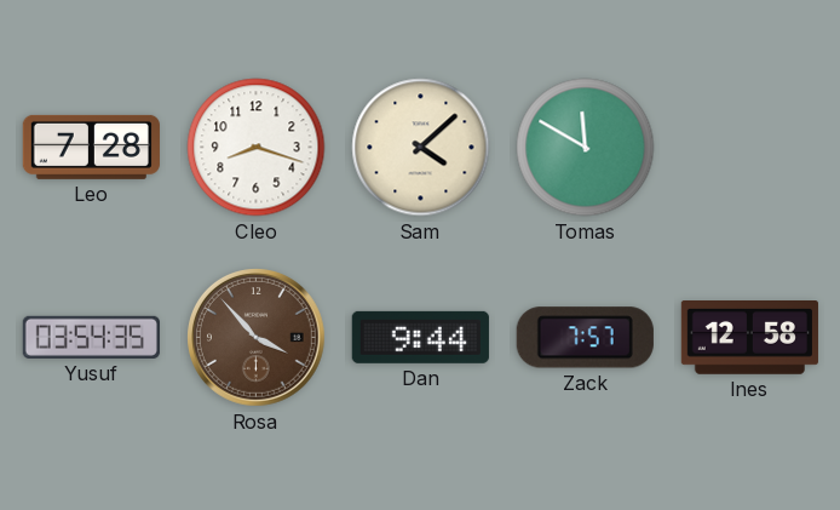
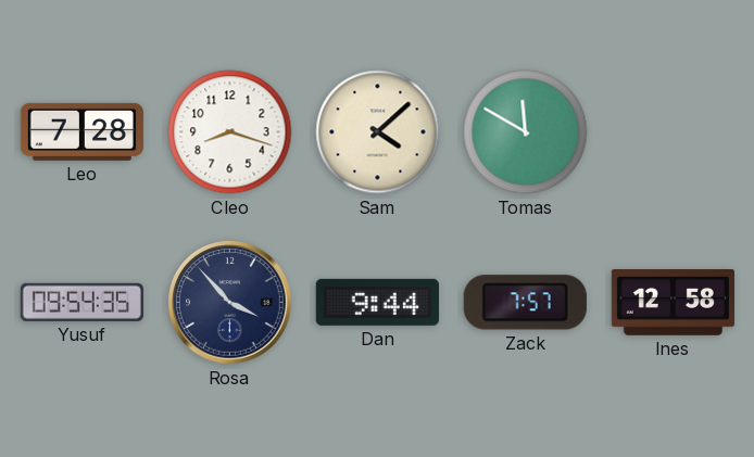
Yusuf: 03:54 -> 09:54
Rosa dial: brown -> navy
